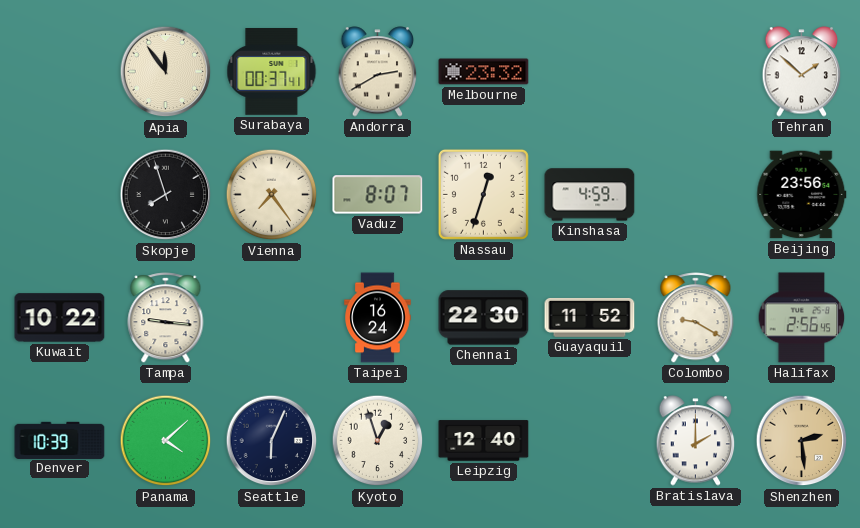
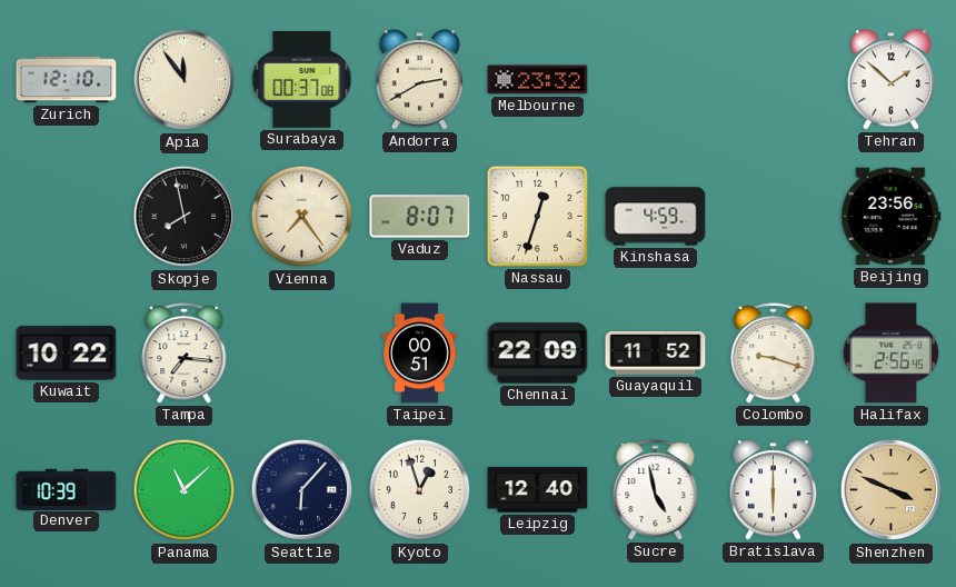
Zurich: none -> 12:10
Surabaya: 00:37:41 -> 00:37:08
Skopje: 7:57 -> 7:58
Tampa: 9:16 -> 7:16
Taipei: 16:24 -> 00:51
Chennai: 22:30 -> 22:09
Colombo: 9:20 -> 9:18
Panama: 4:08 -> 11:08
Seattle: 6:04 -> 6:07
Sucre: none -> 4:58
Bratislava: 2:00 -> 6:00
Shenzhen: 2:29 -> 3:49
